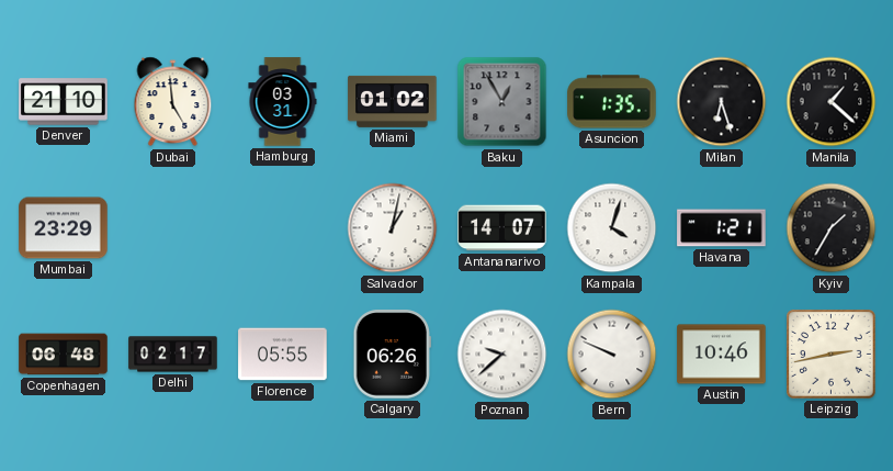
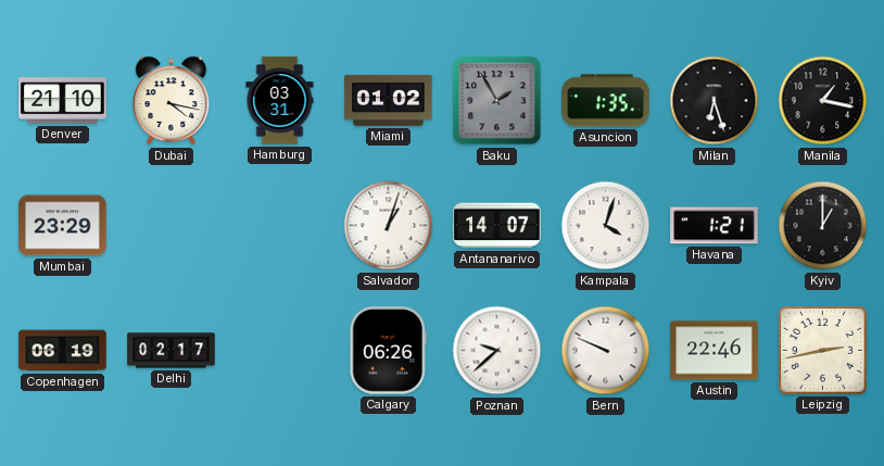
Dubai: 4:59 -> 4:17
Baku: 12:55 -> 1:55
Manila: 1:22 -> 1:17
Salvador: 1:02 -> 1:03
Kyiv: 1:35 -> 1:00
Copenhagen: 06:48 -> 06:19
Florence: 05:55 -> none
Austin: 10:46 -> 22:46
